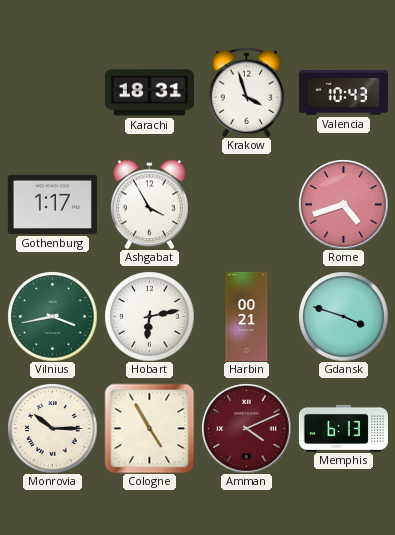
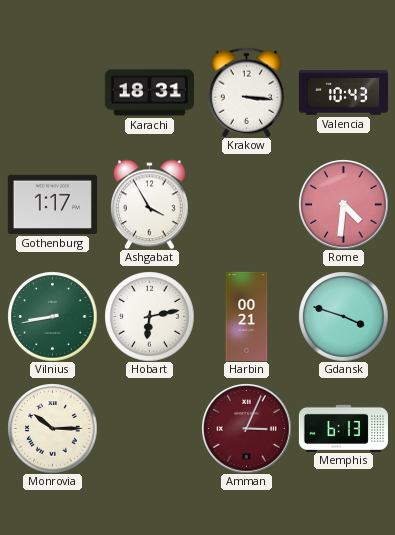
Krakow: 3:57 -> 3:16
Rome: 4:42 -> 4:31
Vilnius: 3:43 -> 8:43
Cologne: 4:55 -> none
Amman: 4:11 -> 3:04
